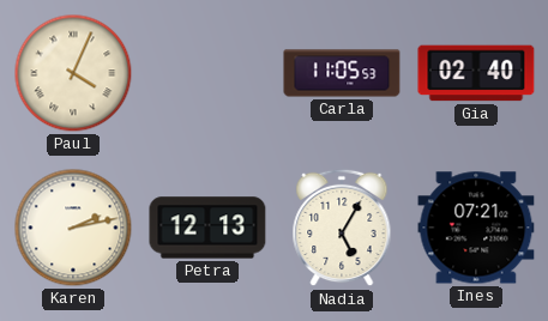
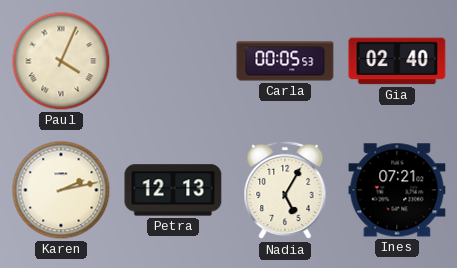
Carla: 11:05 -> 00:05
